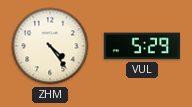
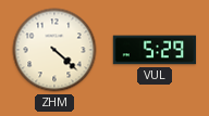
ZHM: 4:24 -> 4:22
